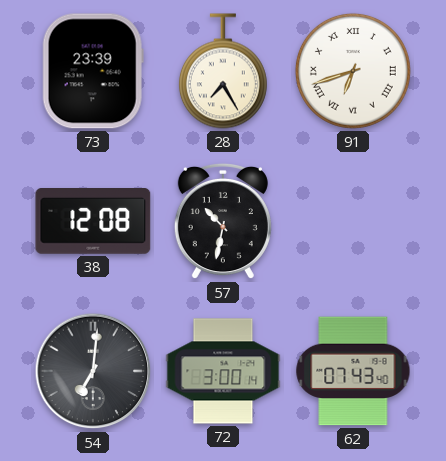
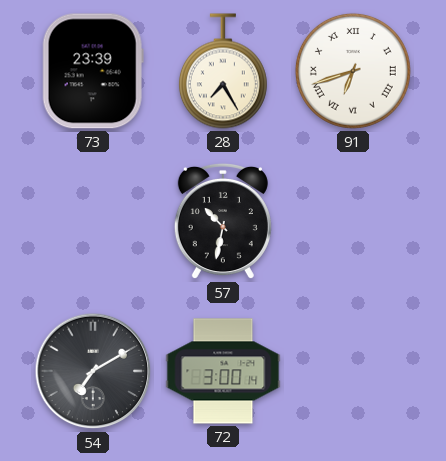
38: 12:08 -> none
54: 7:01 -> 7:10
62: 07:43 -> none
